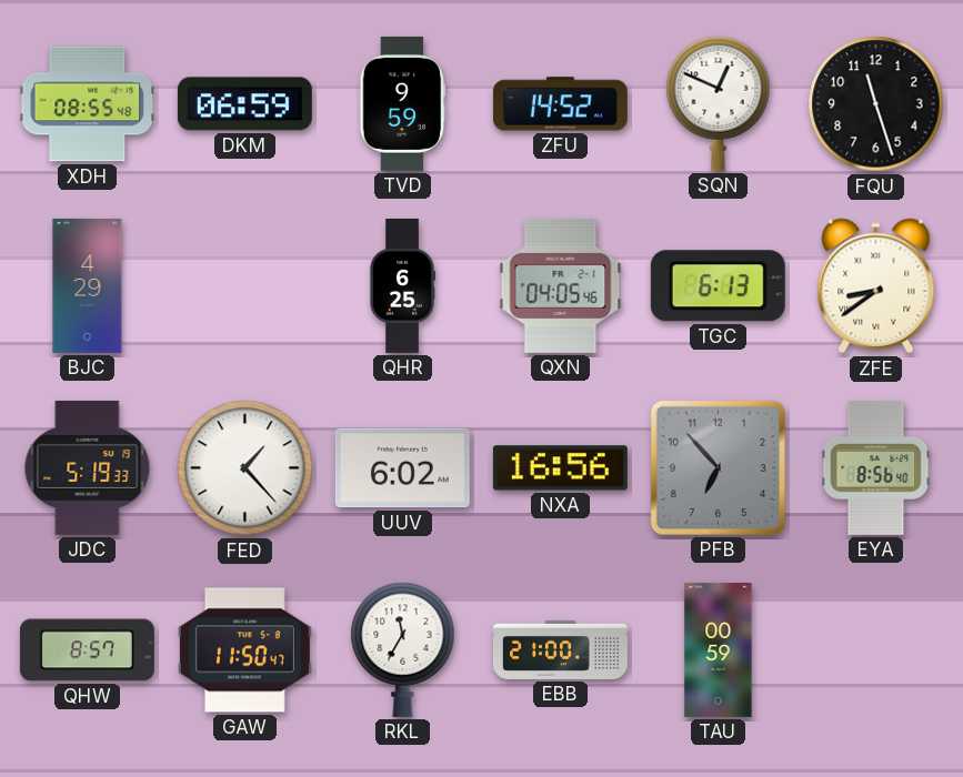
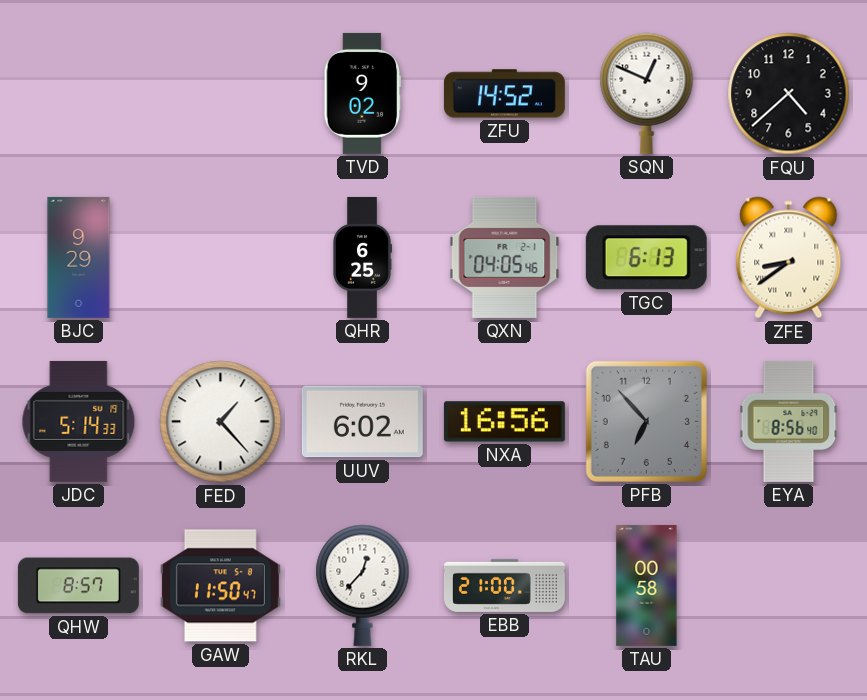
XDH: 08:55 -> none
DKM: 06:59 -> none
TVD: 9:59 -> 9:02
FQU: 11:27 -> 4:38
BJC: 4:29 -> 9:29
JDC: 5:19 -> 5:14
RKL: 11:35 -> 12:37
TAU: 00:59 -> 00:58
